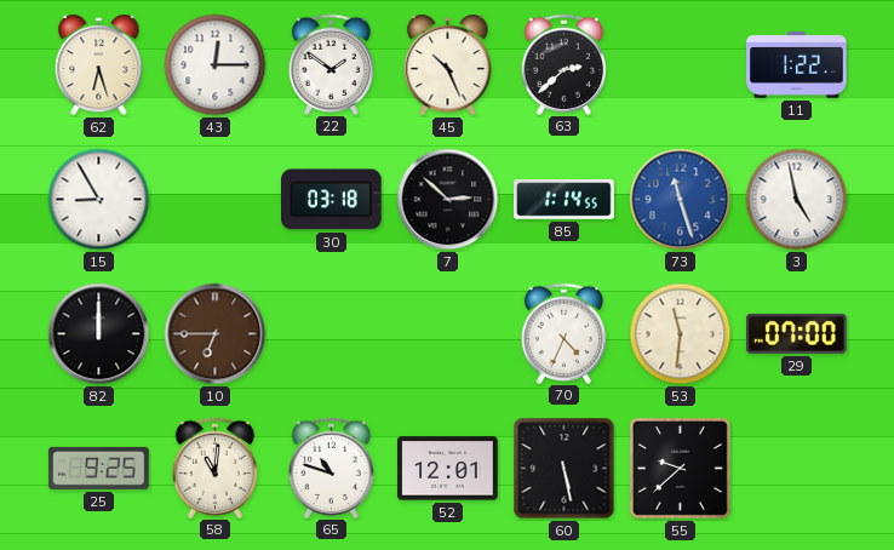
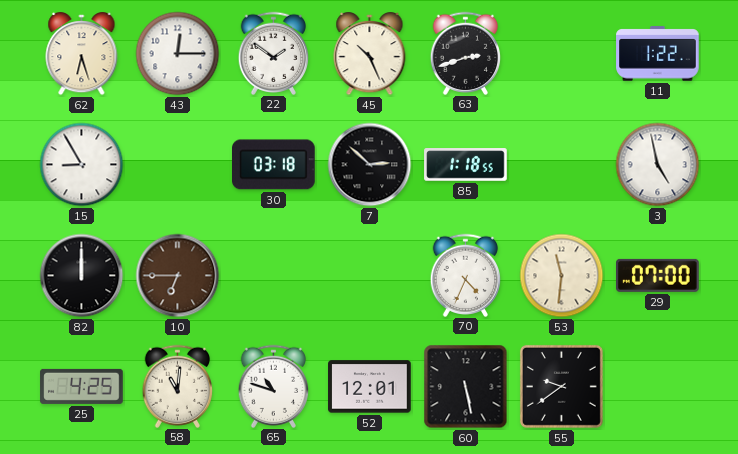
63: 2:38 -> 2:42
85: 1:14 -> 1:18
73: 11:27 -> none
25: 9:25 -> 4:25
55: 9:38 -> 9:39
